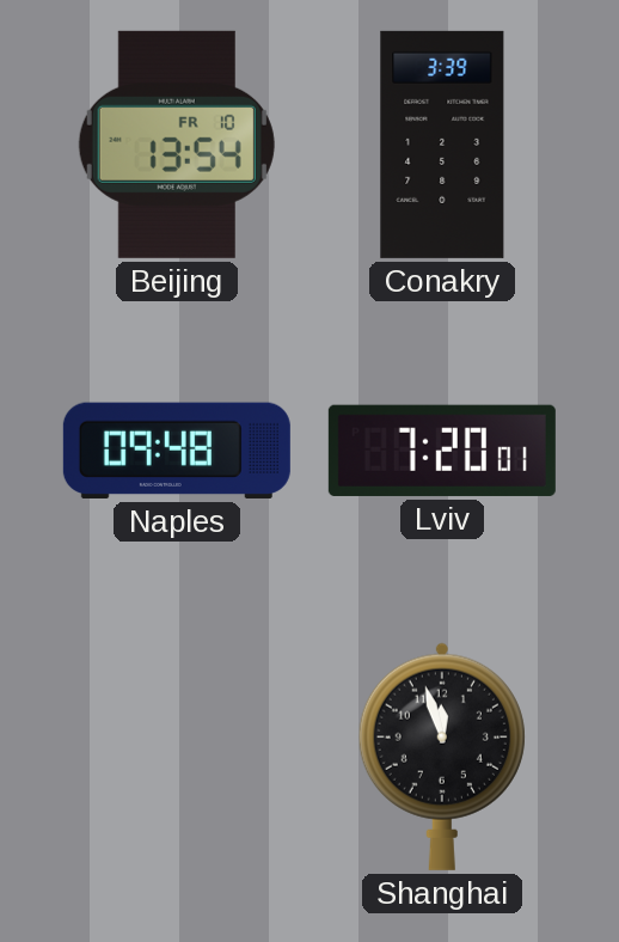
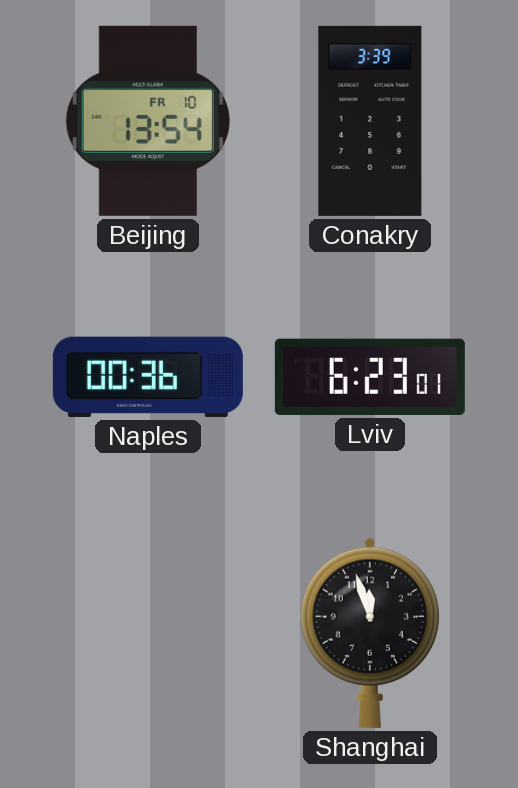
Naples: 09:48 -> 00:36
Lviv: 7:20 -> 6:23
